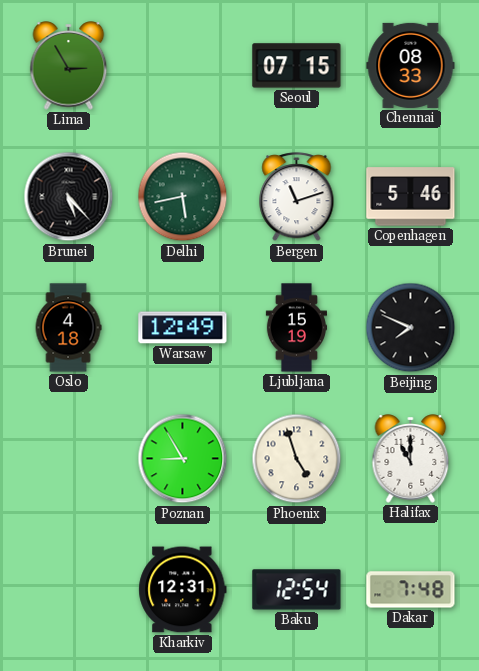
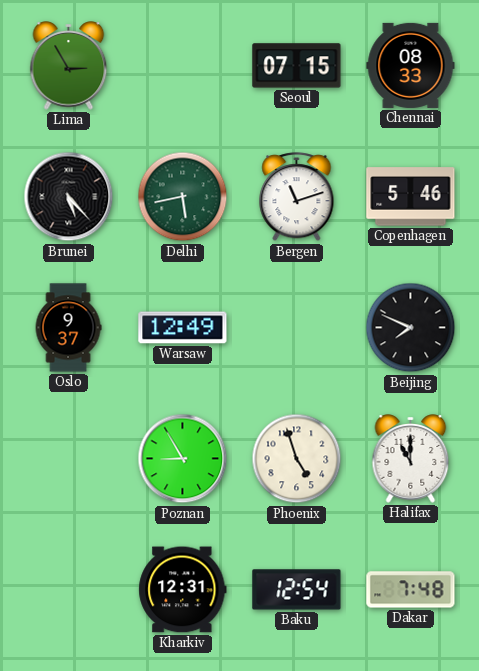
Oslo: 4:18 -> 9:37
Ljubljana: 15:19 -> none
